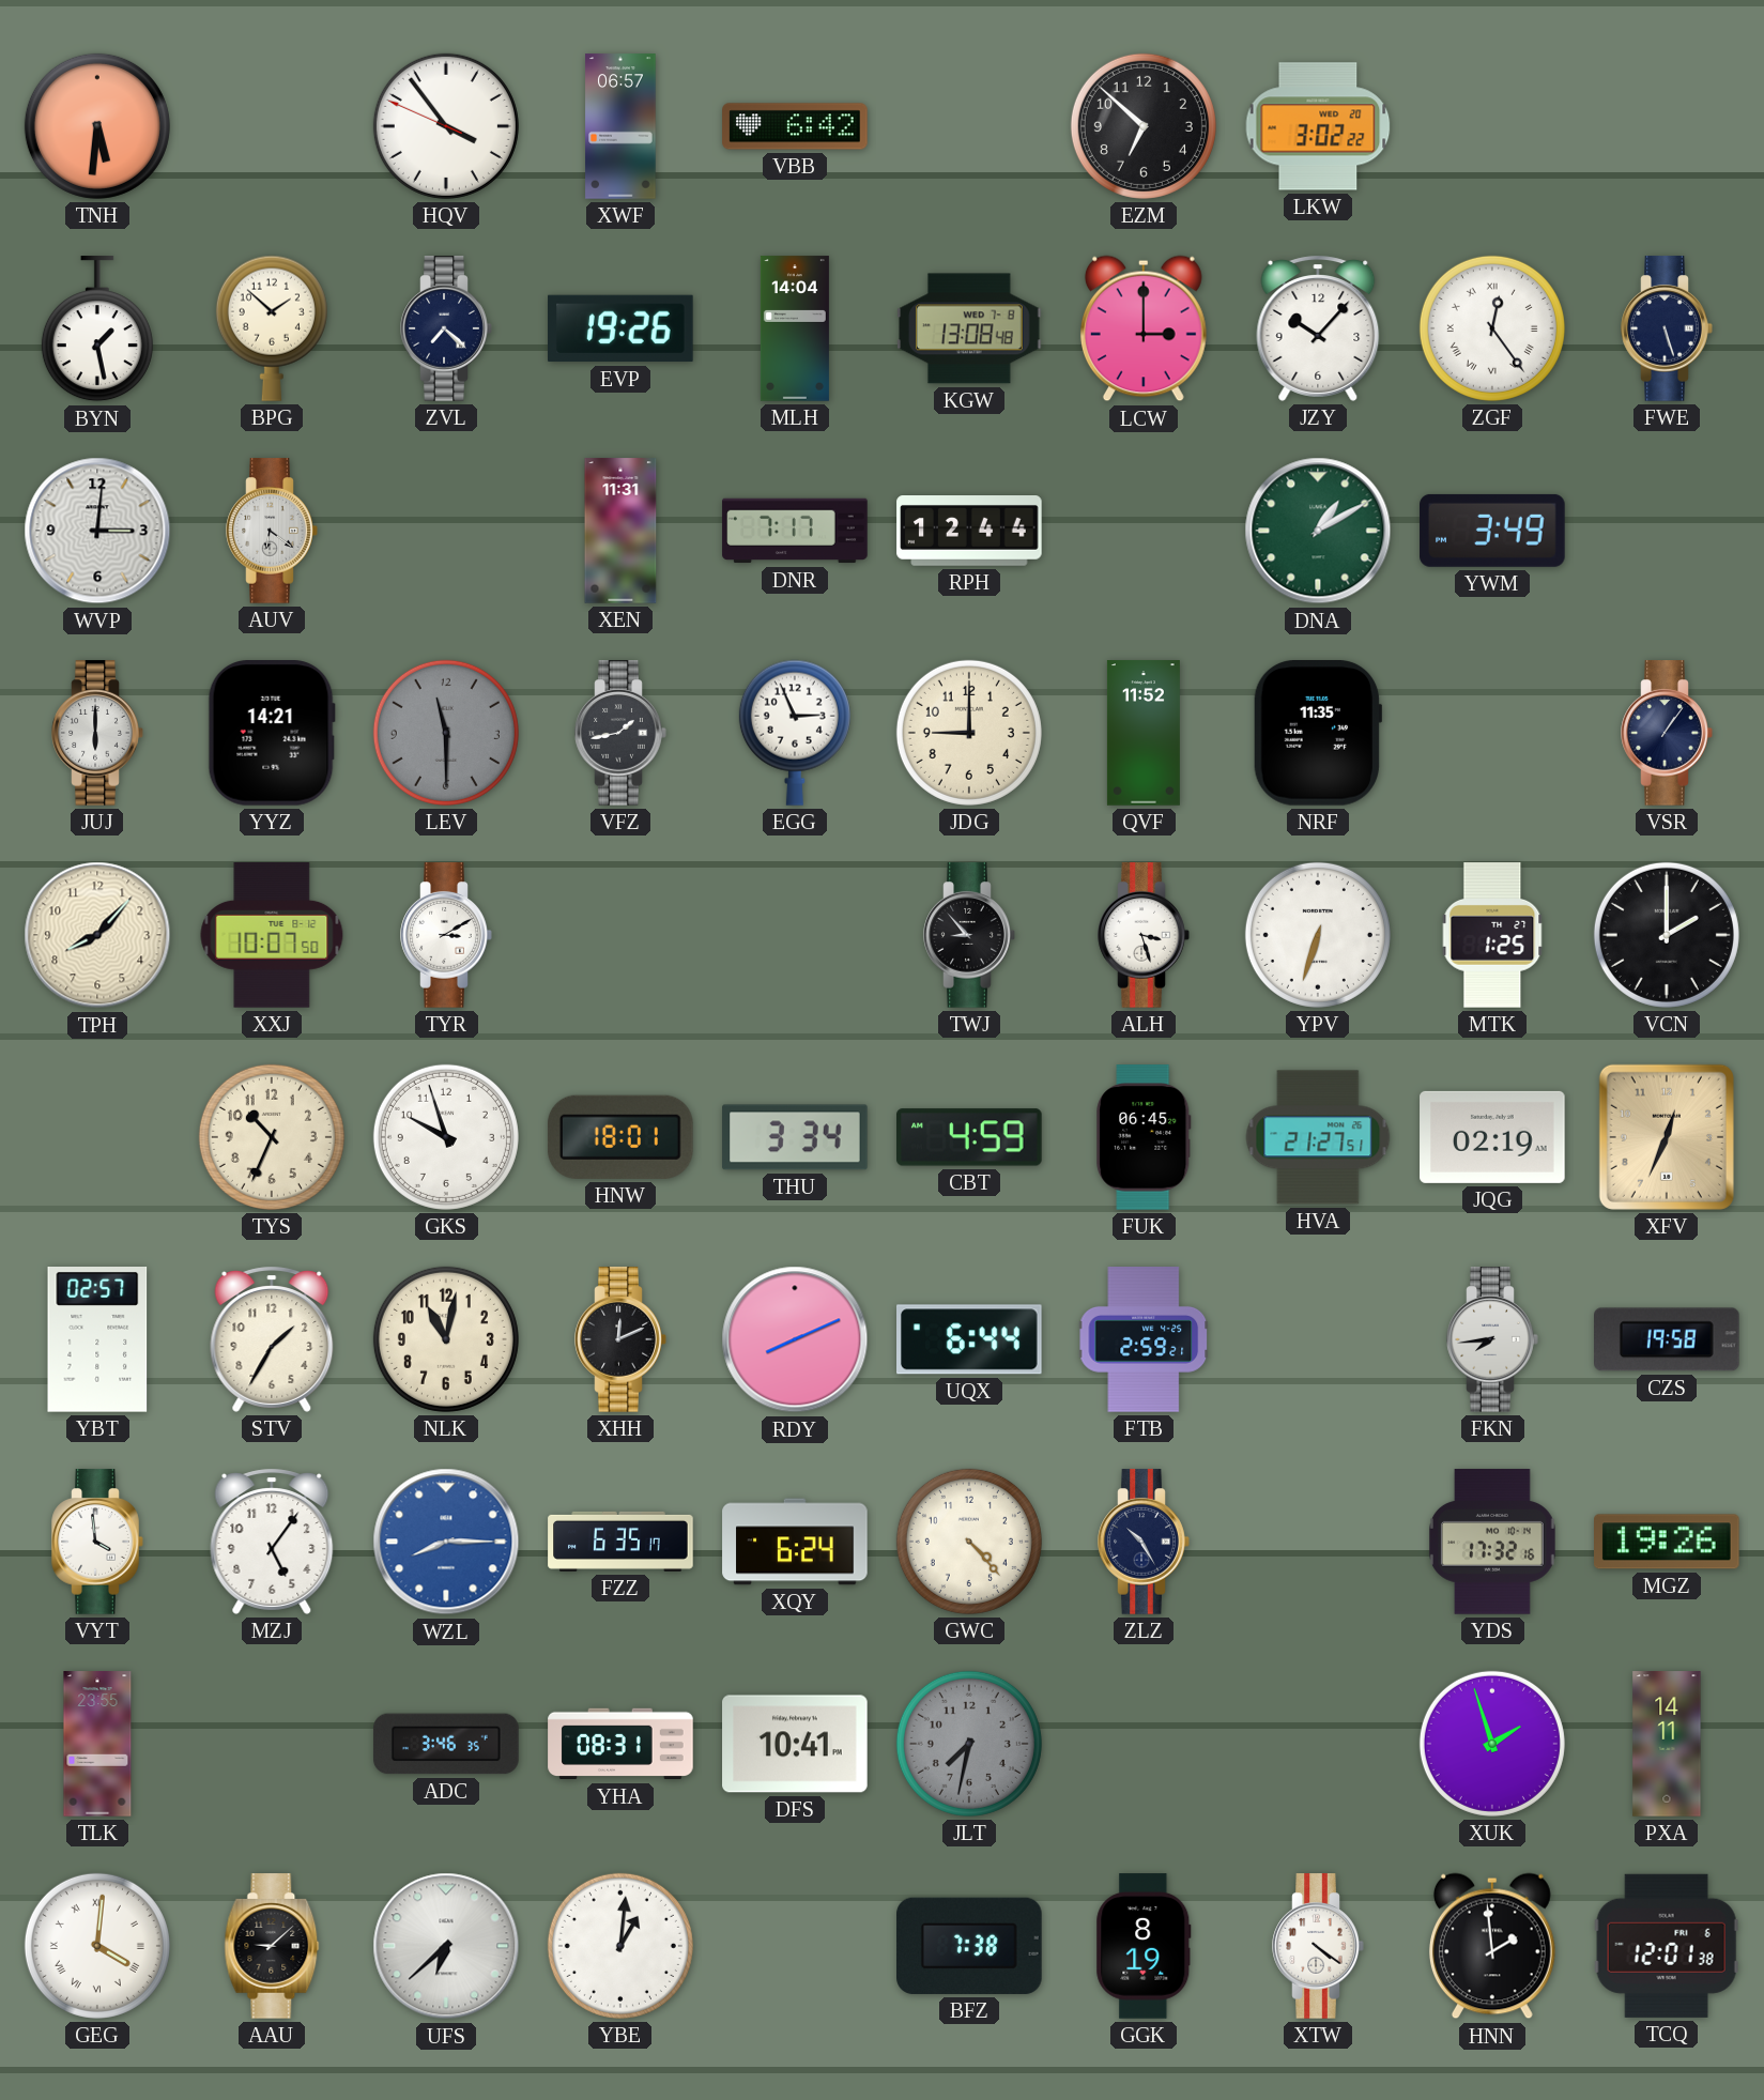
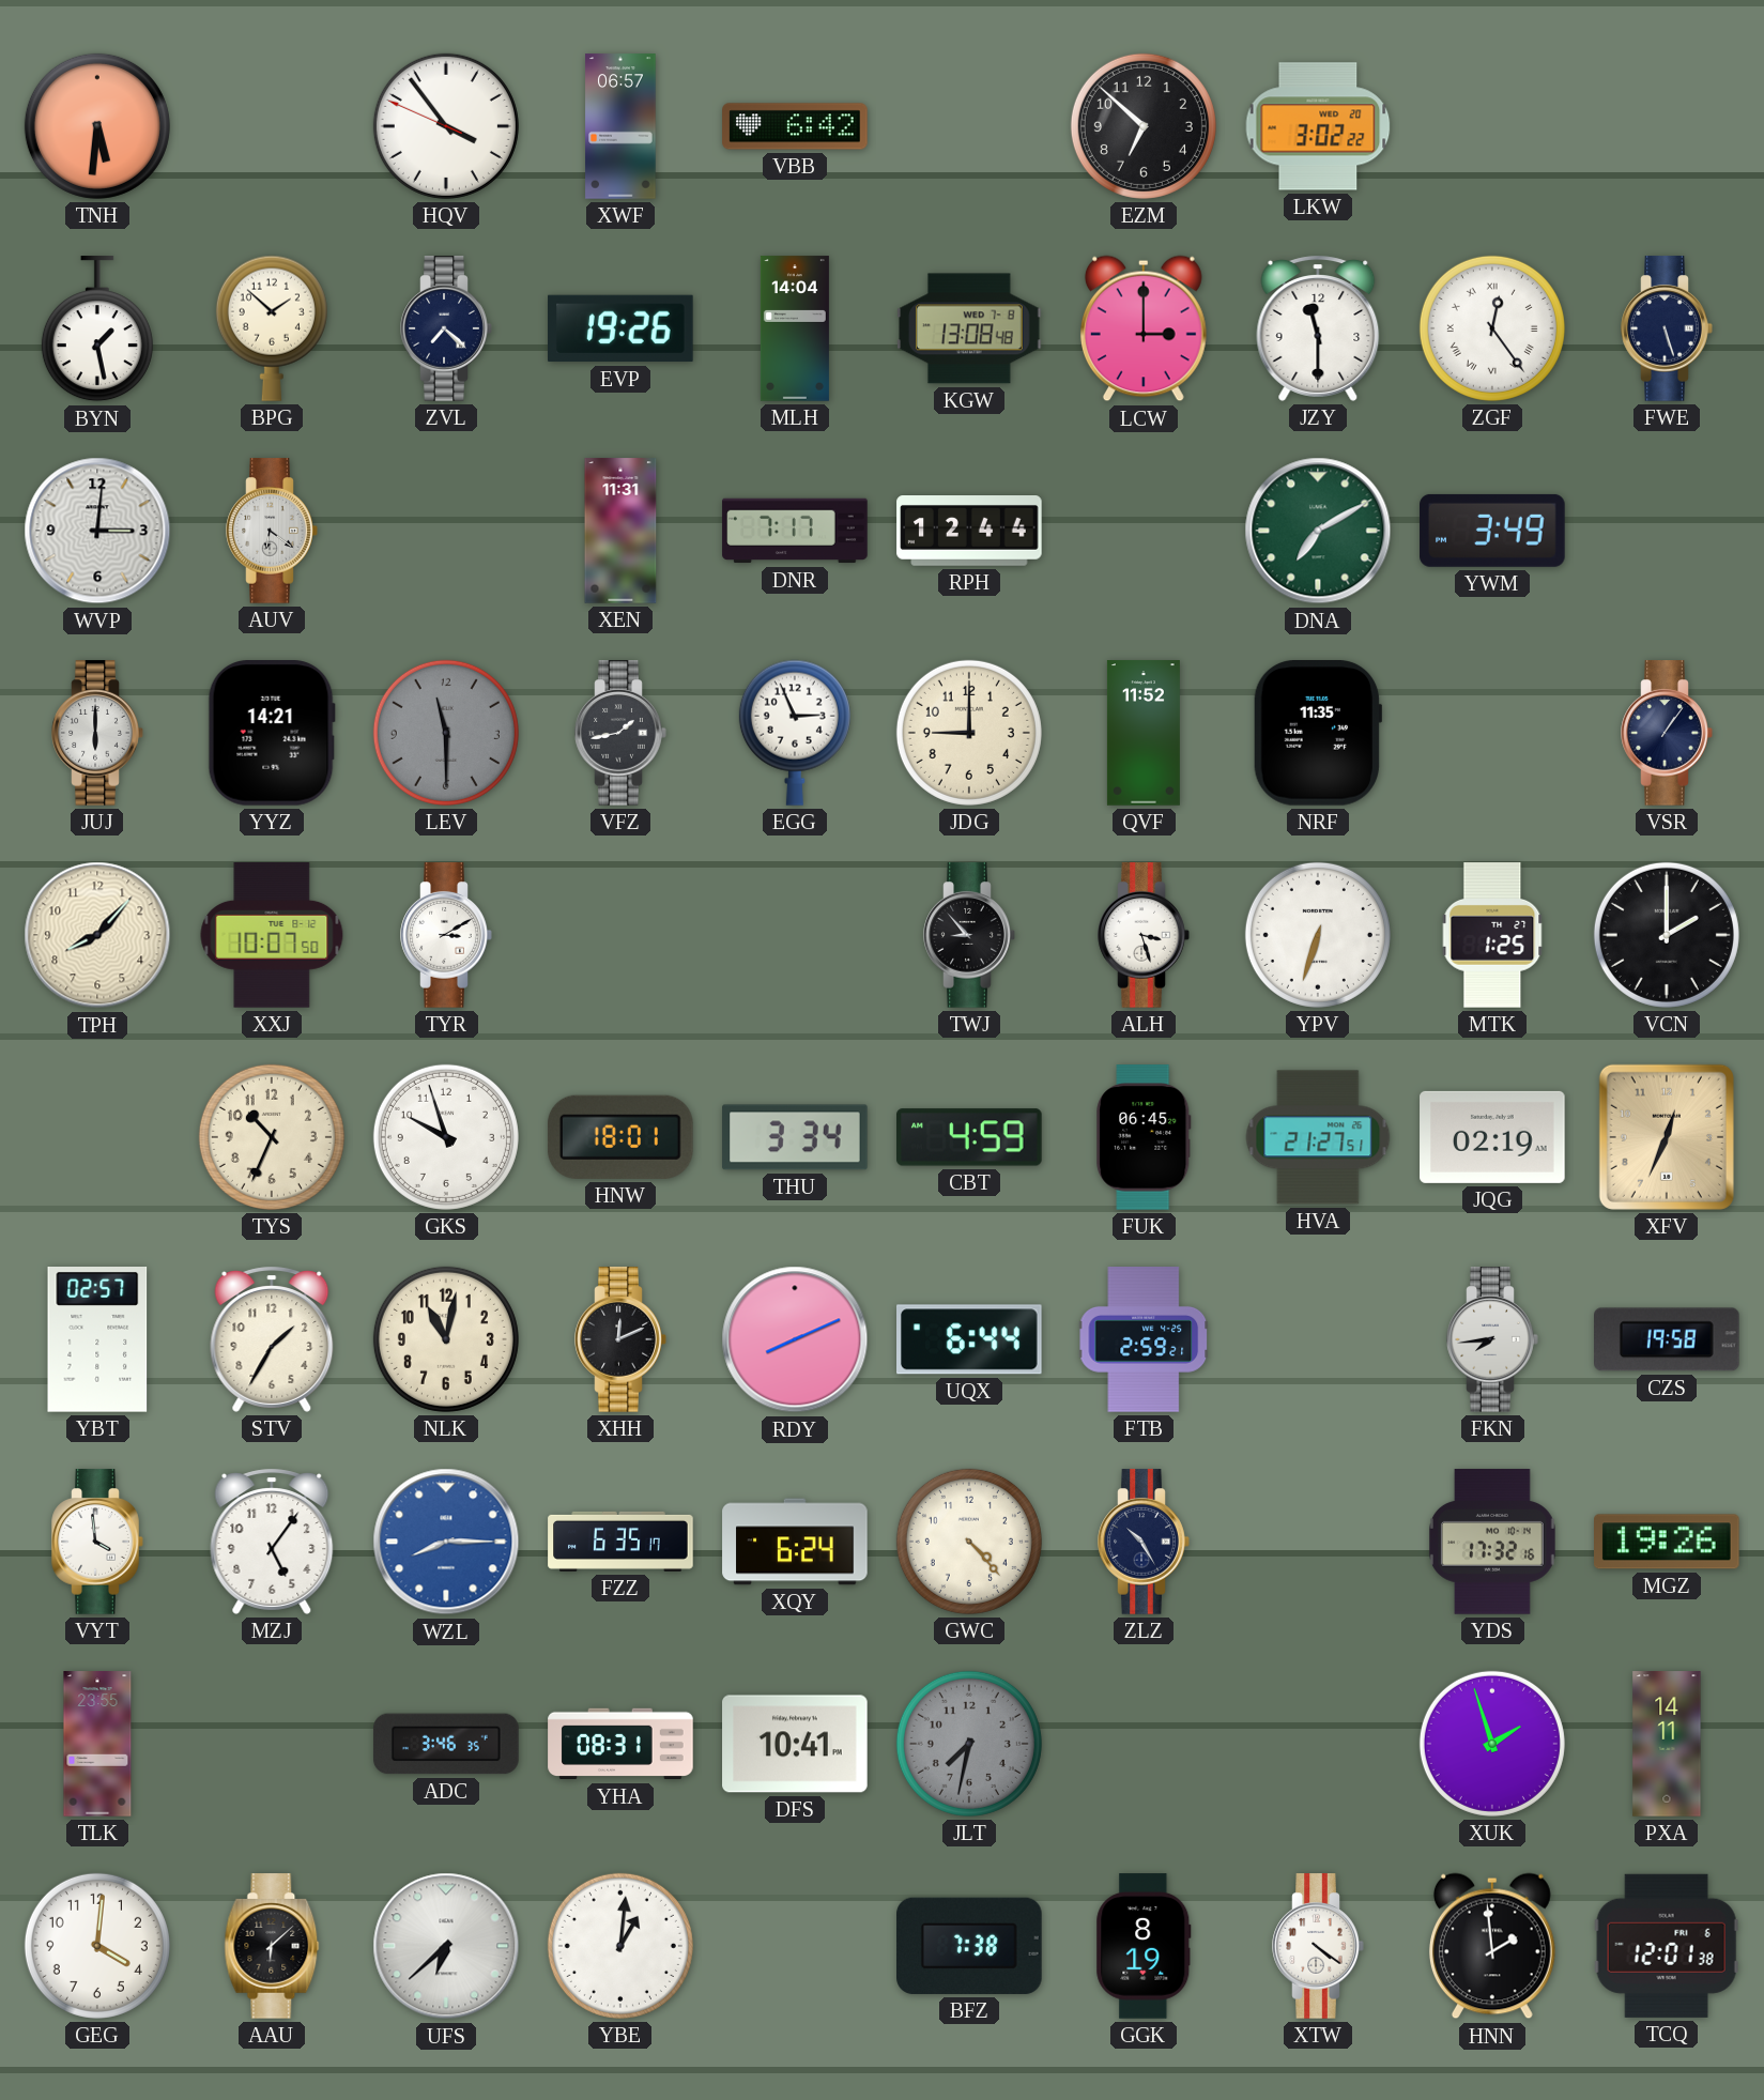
JZY: 10:07 -> 11:30
DNA: 1:10 -> 7:10
GEG numerals: Roman -> Arabic
AAU: 9:08 -> 6:08
